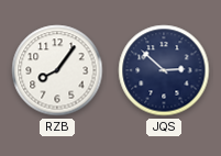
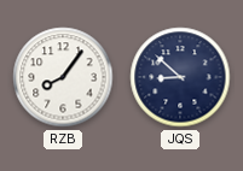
JQS: 2:52 -> 8:52
